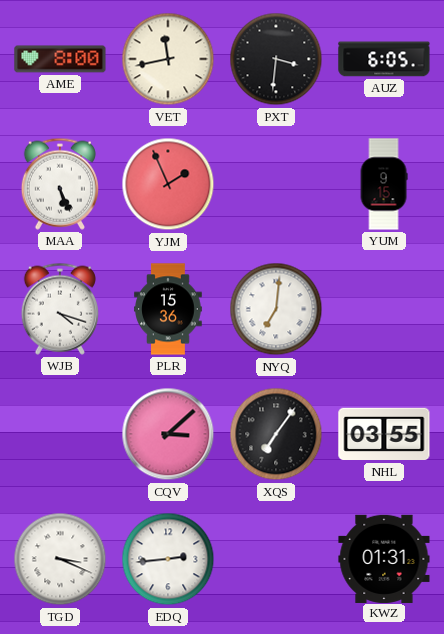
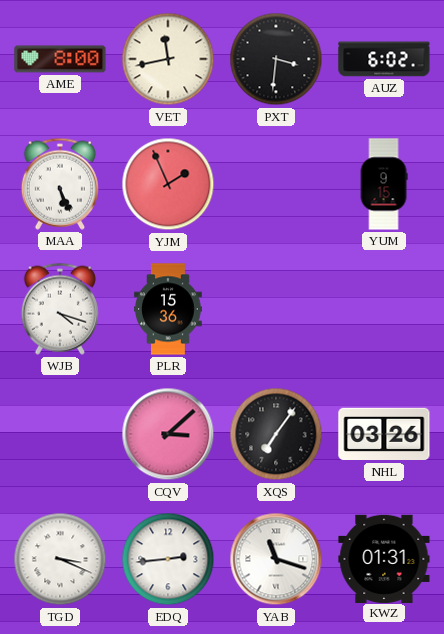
AUZ: 6:05 -> 6:02
NYQ: 7:01 -> none
NHL: 03:55 -> 03:26
YAB: none -> 11:18
